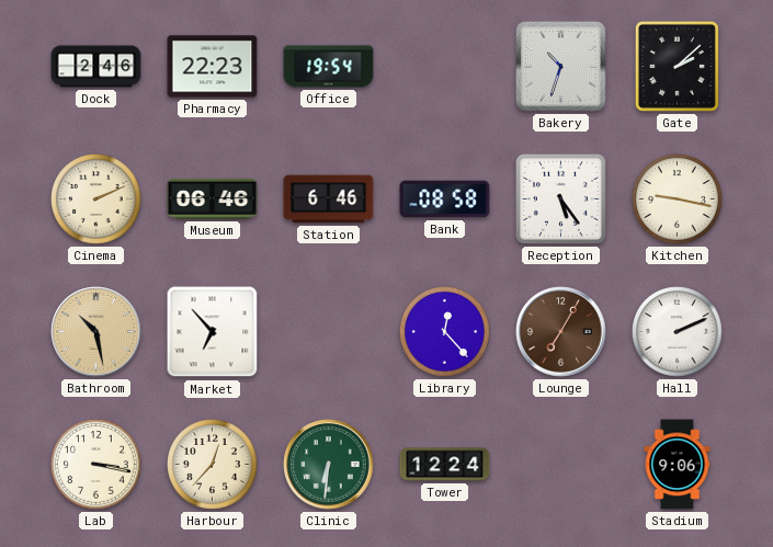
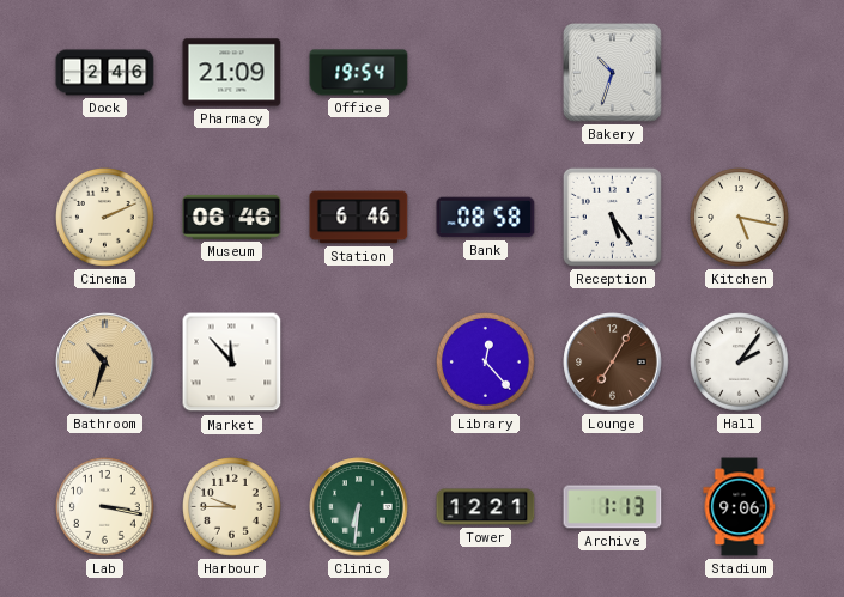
Pharmacy: 22:23 -> 21:09
Gate: 2:08 -> none
Kitchen: 9:17 -> 5:17
Bathroom: 10:28 -> 10:33
Market: 6:53 -> 11:53
Hall: 2:11 -> 2:06
Harbour: 12:37 -> 9:45
Tower: 12:24 -> 12:21
Archive: none -> 1:13
